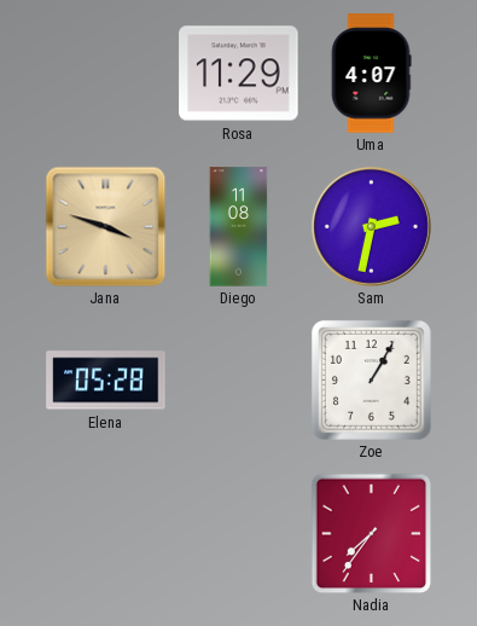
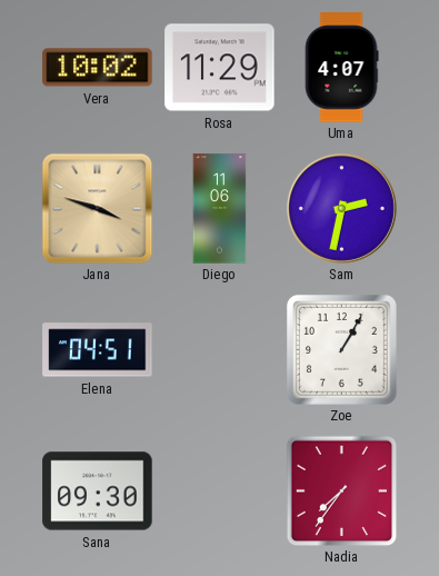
Vera: none -> 10:02
Diego: 11:08 -> 11:06
Elena: 05:28 -> 04:51
Sana: none -> 09:30
